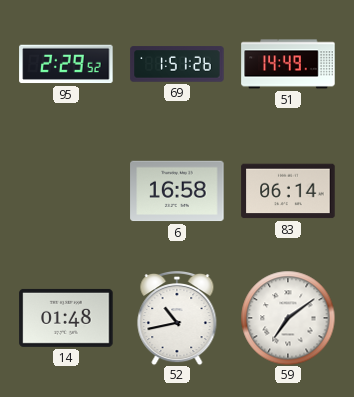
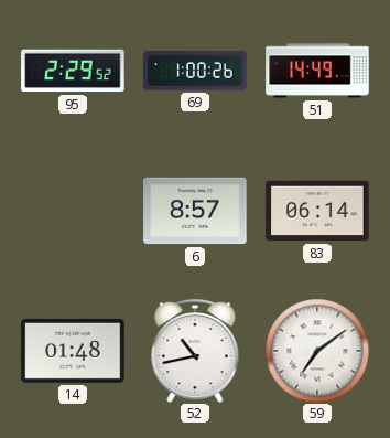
69: 1:51 -> 1:00
6: 16:58 -> 8:57
